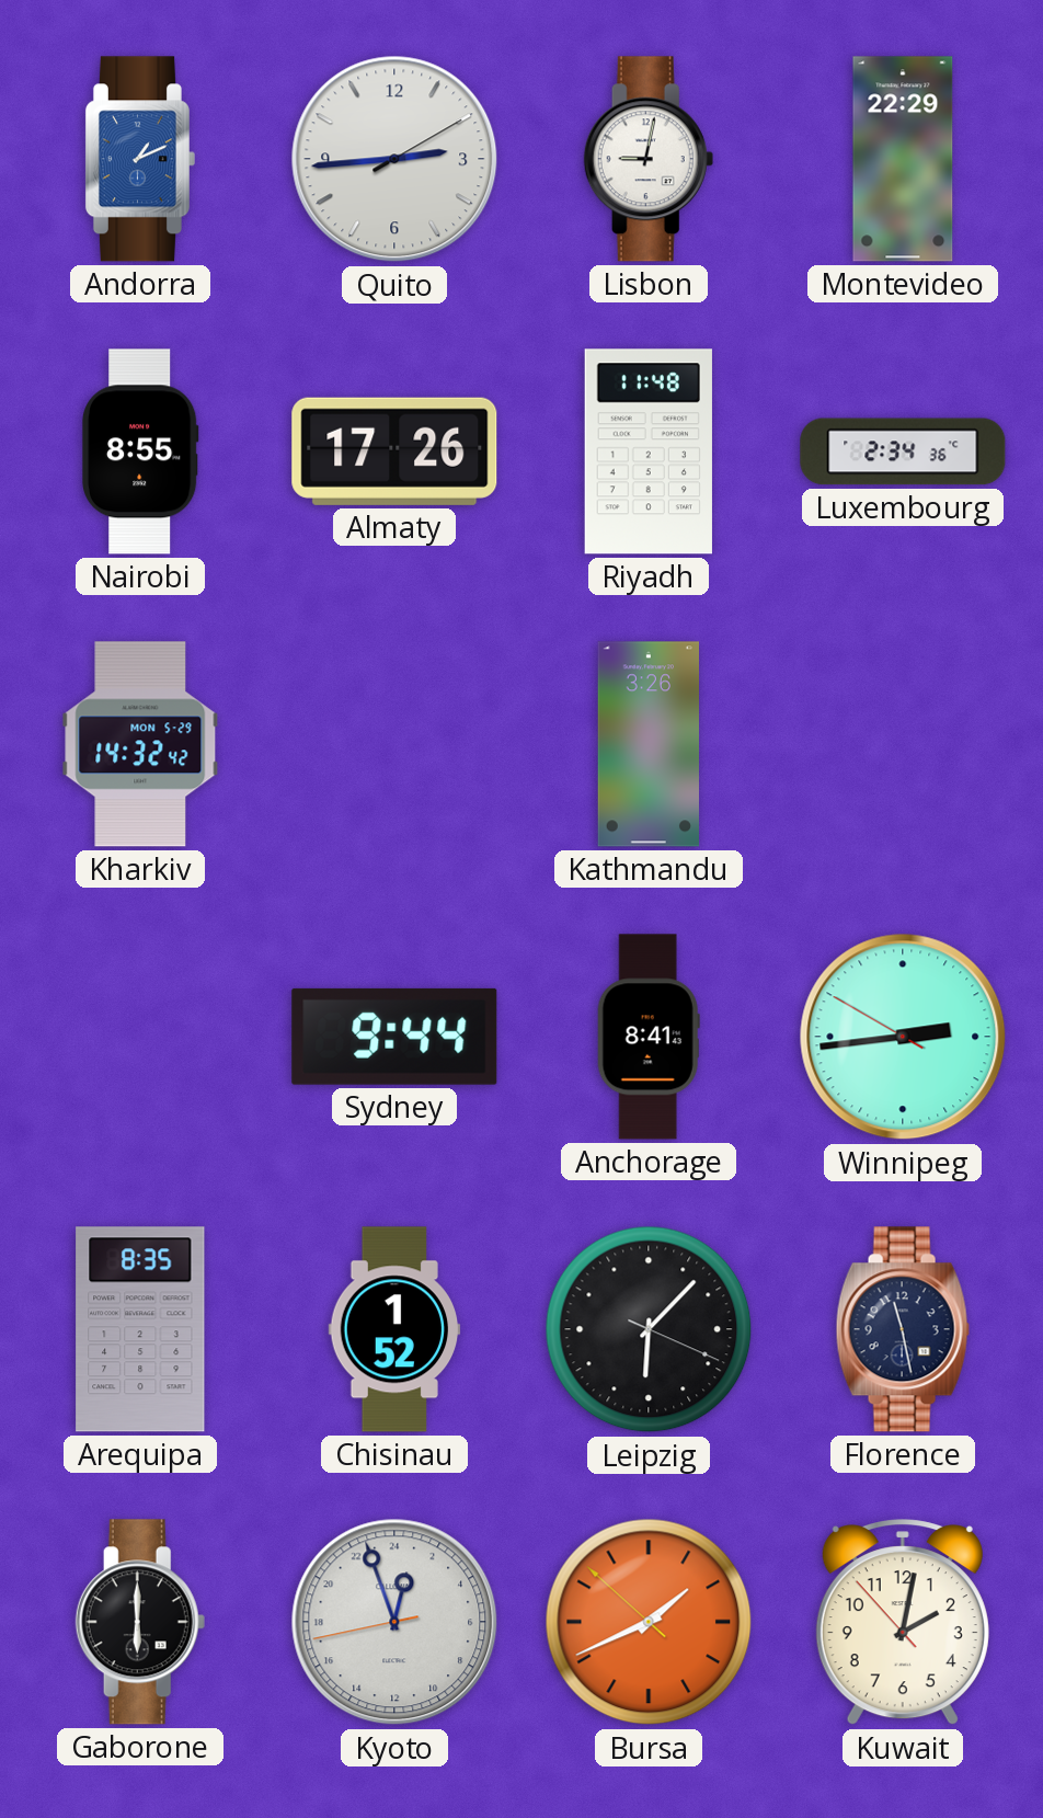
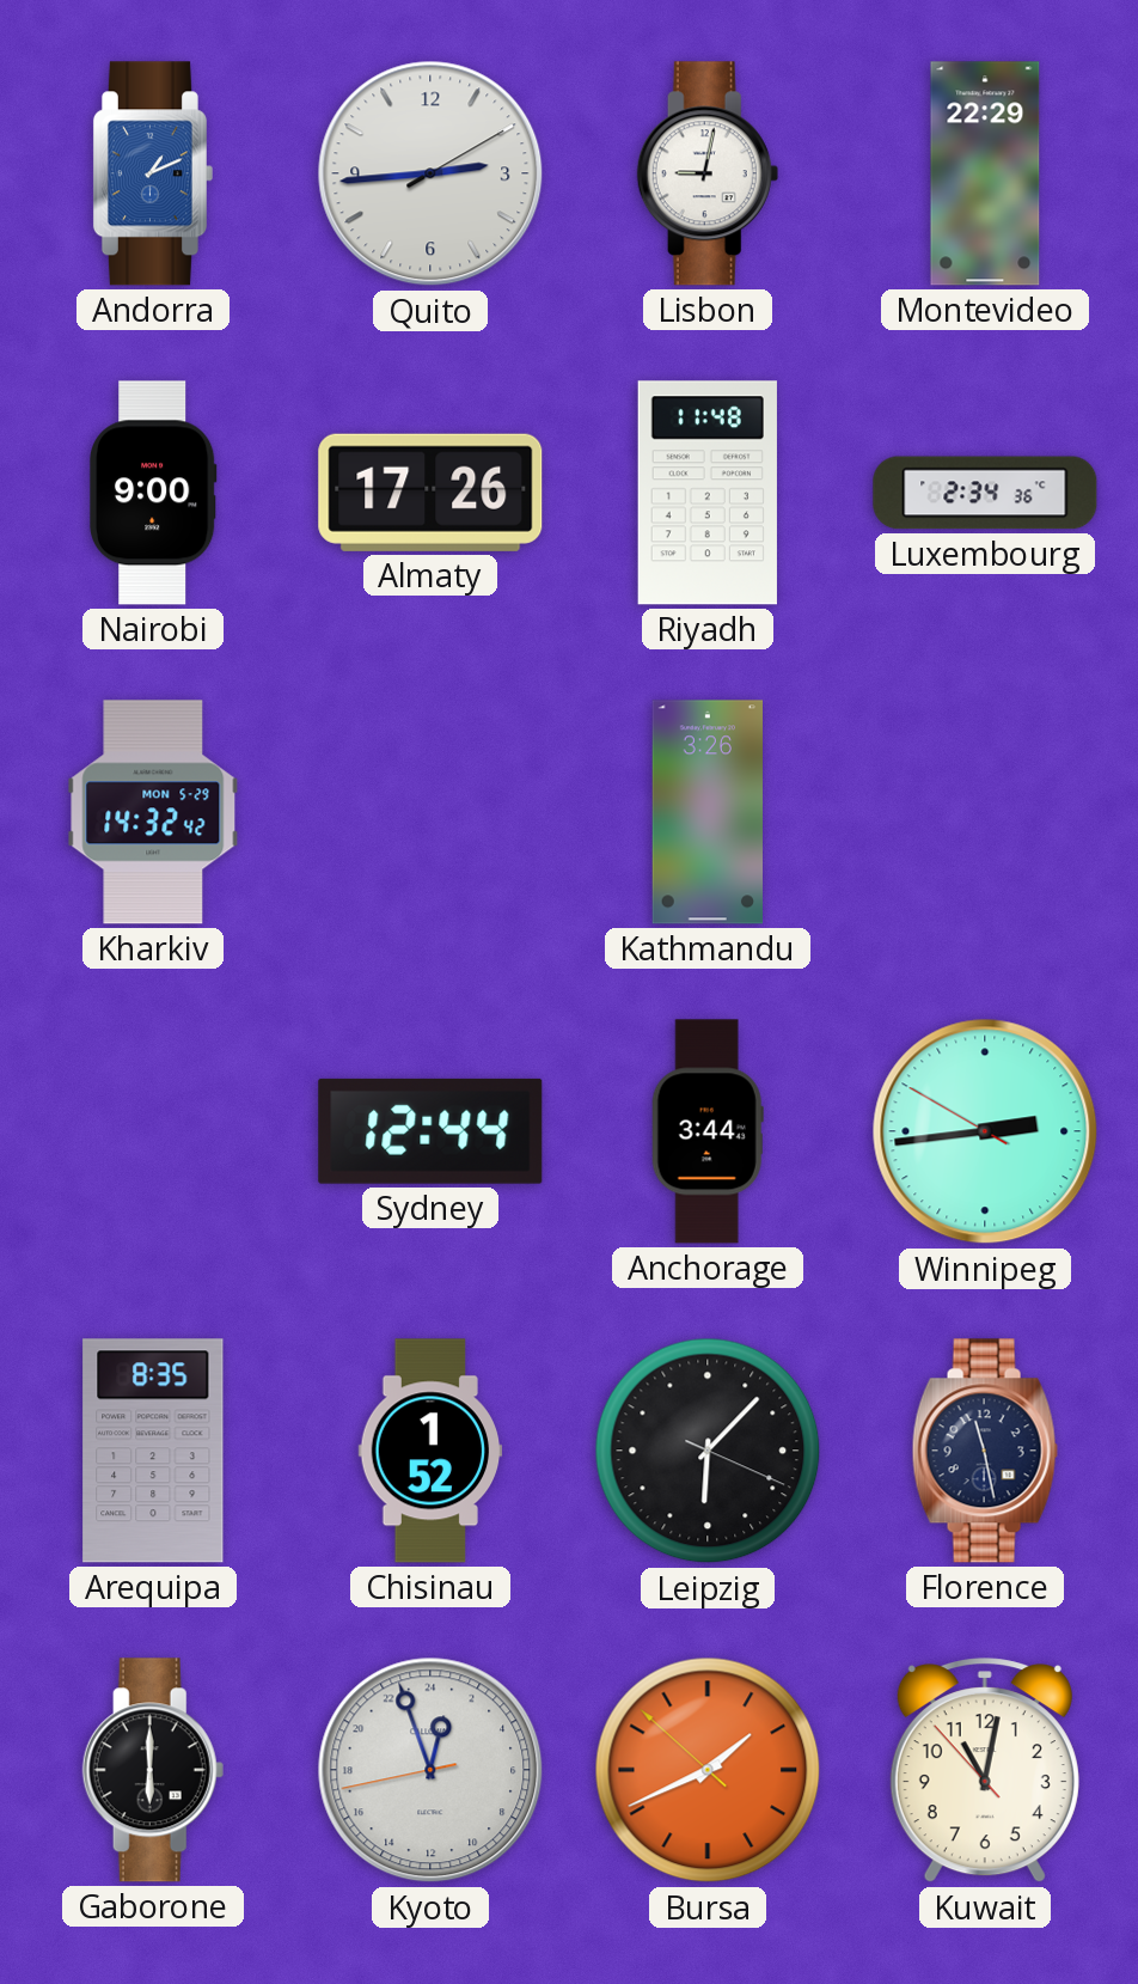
Nairobi: 8:55 -> 9:00
Sydney: 9:44 -> 12:44
Anchorage: 8:41 -> 3:44
Kuwait: 2:01 -> 11:01
